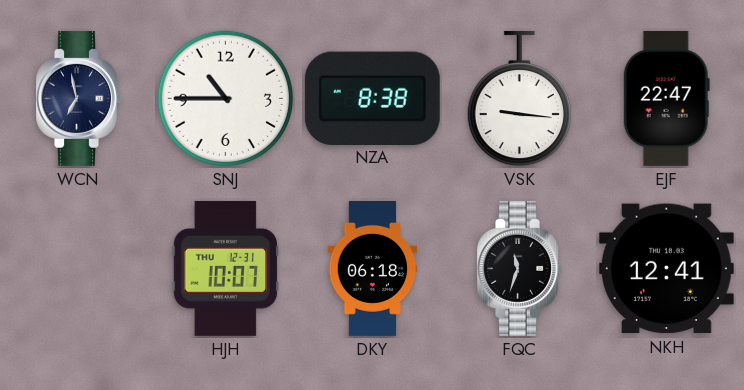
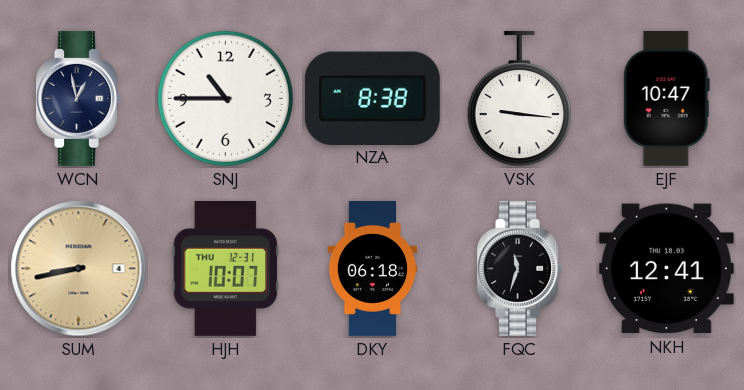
WCN: 6:58 -> 12:58
EJF: 22:47 -> 10:47
SUM: none -> 8:43
